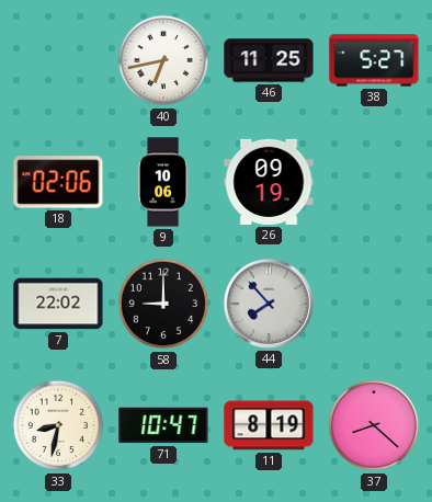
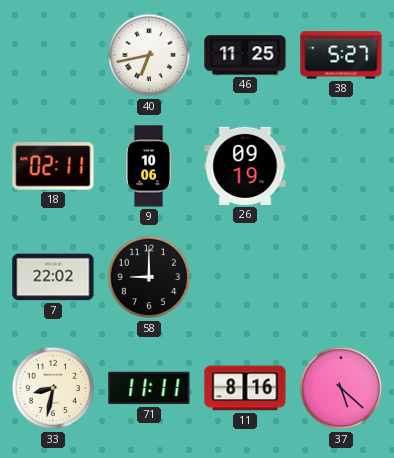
18: 02:06 -> 02:11
44: 7:53 -> none
71: 10:47 -> 11:11
11: 8:19 -> 8:16
37: 8:22 -> 5:22
